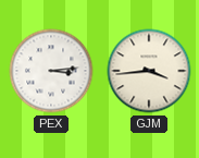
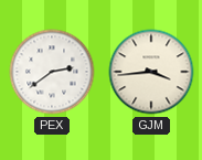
PEX: 3:14 -> 2:39
